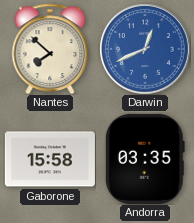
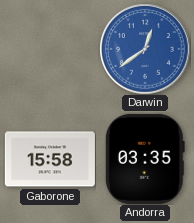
Nantes: 7:52 -> none
Darwin: 12:41 -> 12:39
